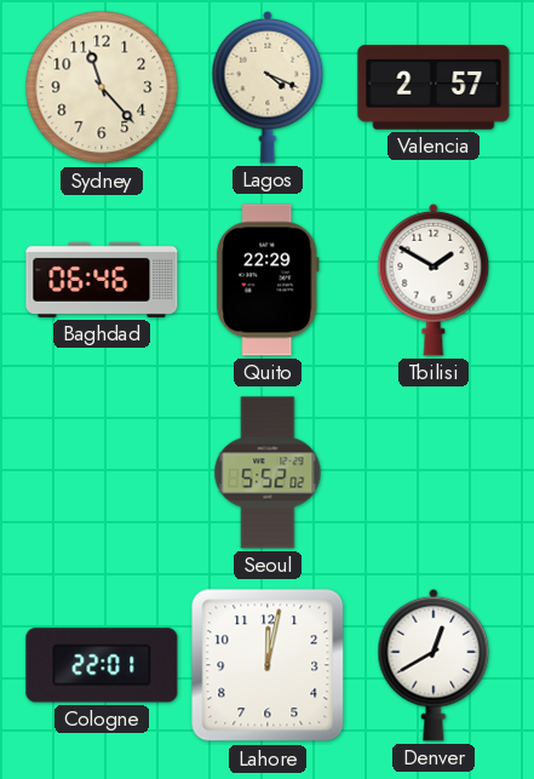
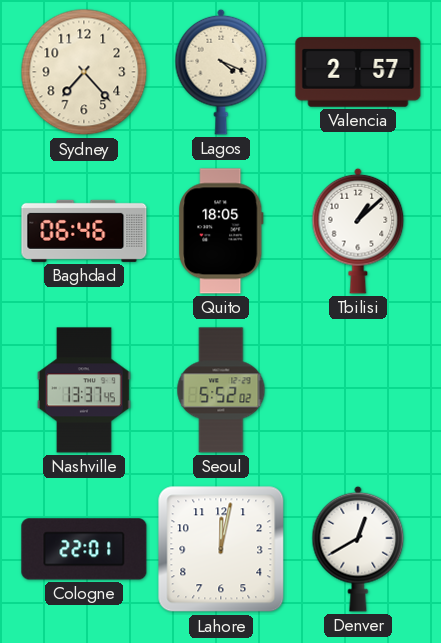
Sydney: 11:23 -> 7:23
Quito: 22:29 -> 18:05
Tbilisi: 1:50 -> 1:08
Nashville: none -> 13:37
